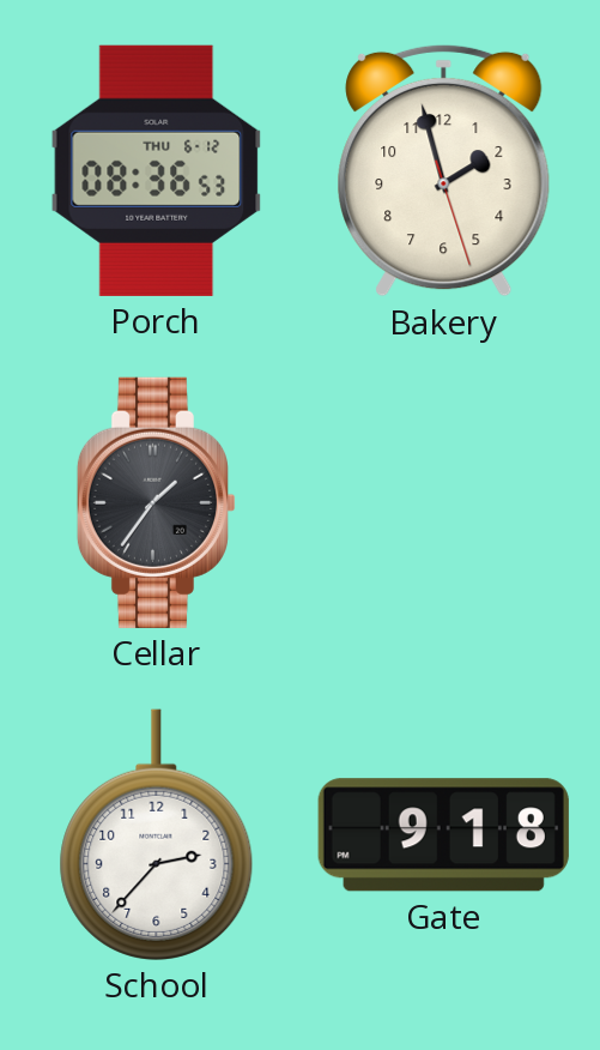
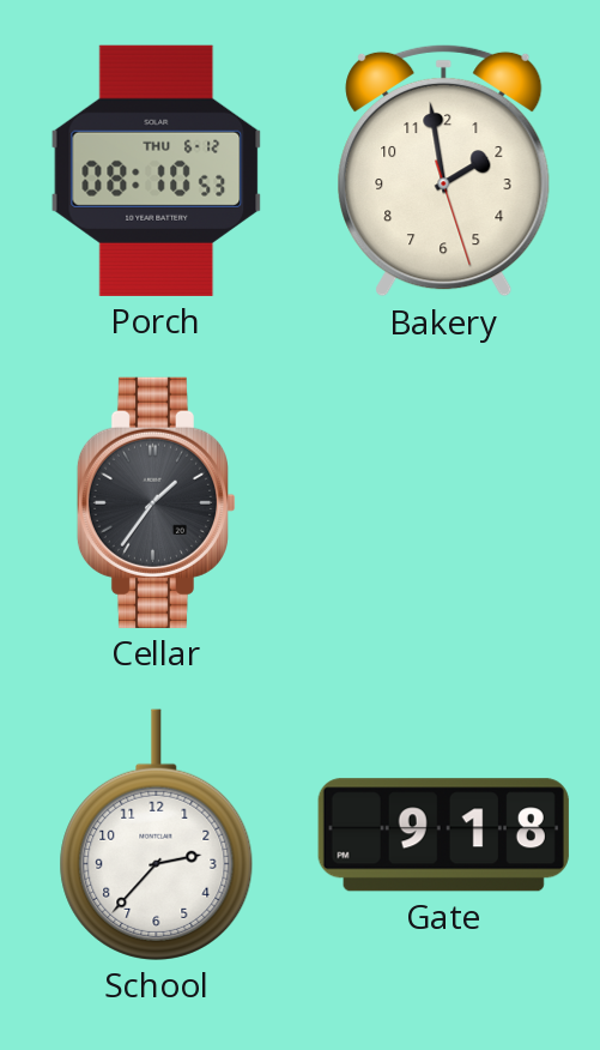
Porch: 08:36 -> 08:10
Bakery: 1:57 -> 1:58
